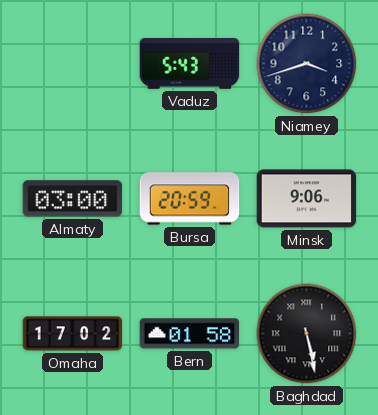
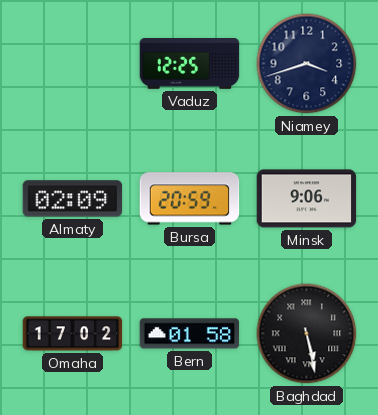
Vaduz: 5:43 -> 12:25
Almaty: 03:00 -> 02:09
